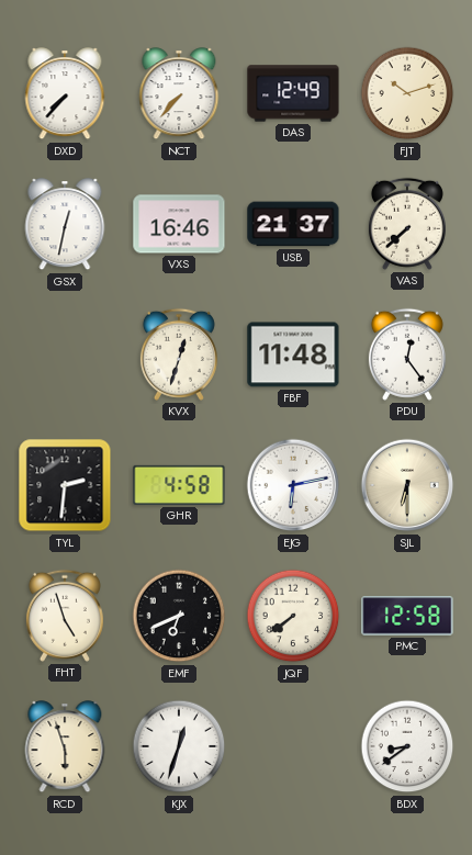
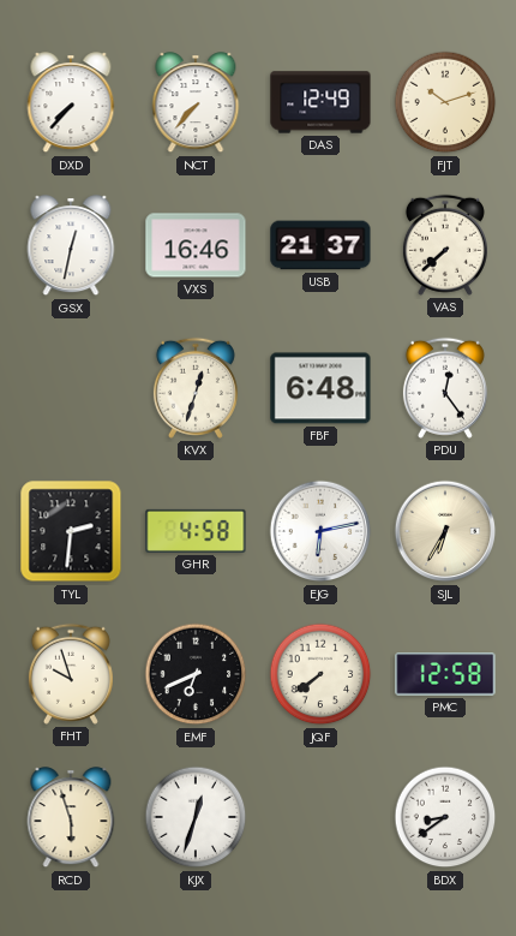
FBF: 11:48 -> 6:48
SJL: 6:30 -> 6:35
FHT: 4:57 -> 9:57
